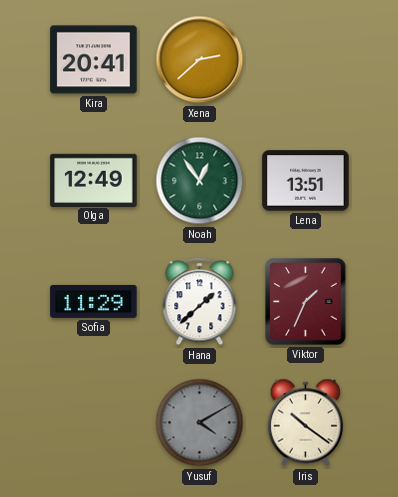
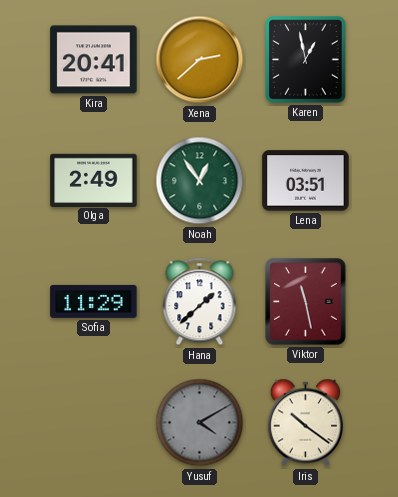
Karen: none -> 12:58
Olga: 12:49 -> 2:49
Lena: 13:51 -> 03:51
Viktor: 1:34 -> 11:28
